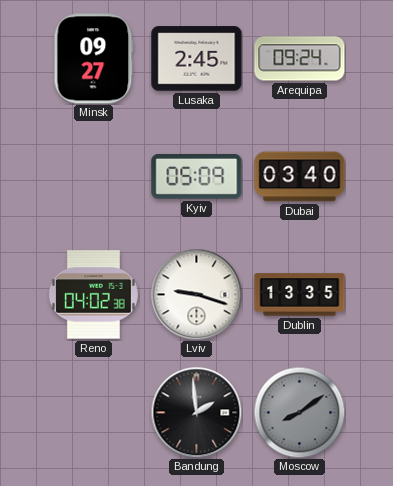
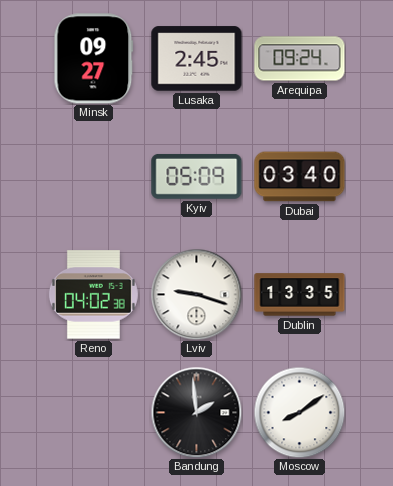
Moscow dial: grey -> white
